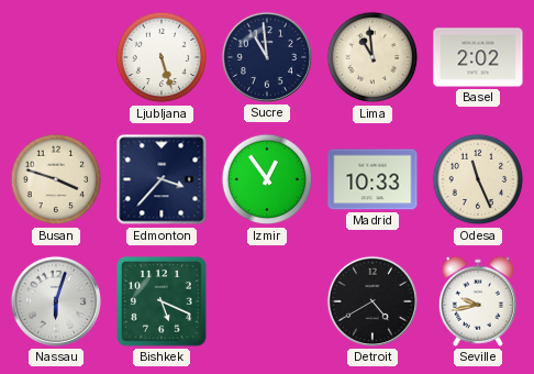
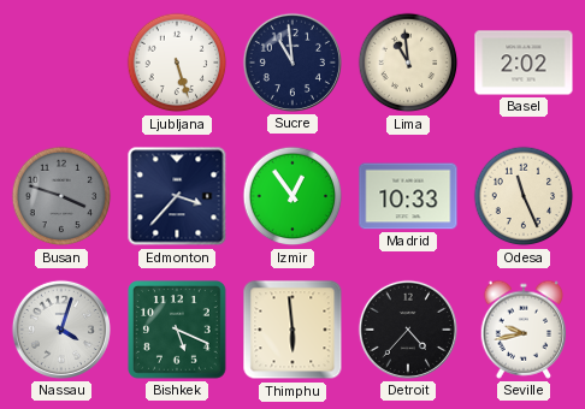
Busan dial: cream -> grey
Nassau: 6:03 -> 4:03
Thimphu: none -> 5:59
Detroit: 4:40 -> 4:37
